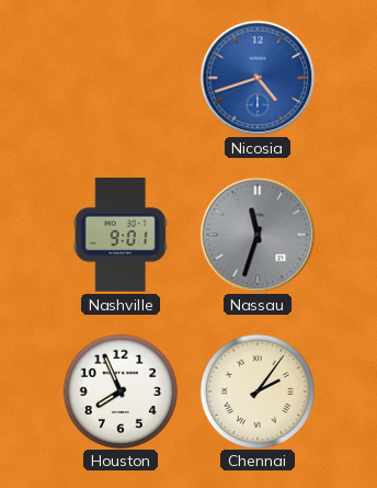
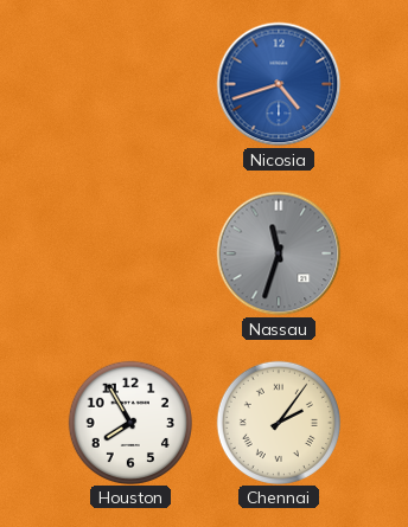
Nashville: 9:01 -> none
Houston: 7:56 -> 7:55
